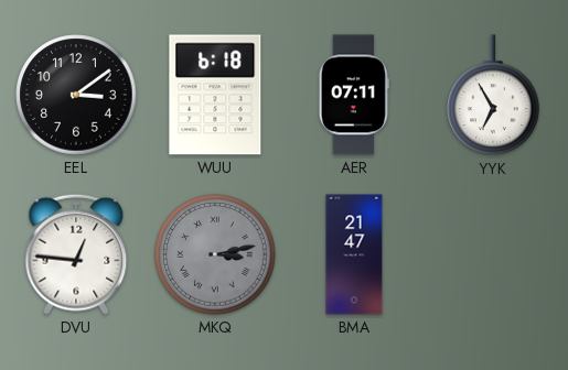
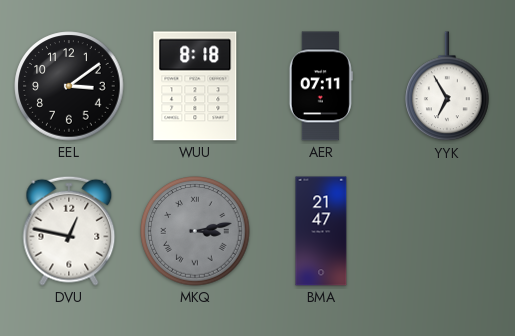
WUU: 6:18 -> 8:18
DVU: 12:46 -> 12:47
